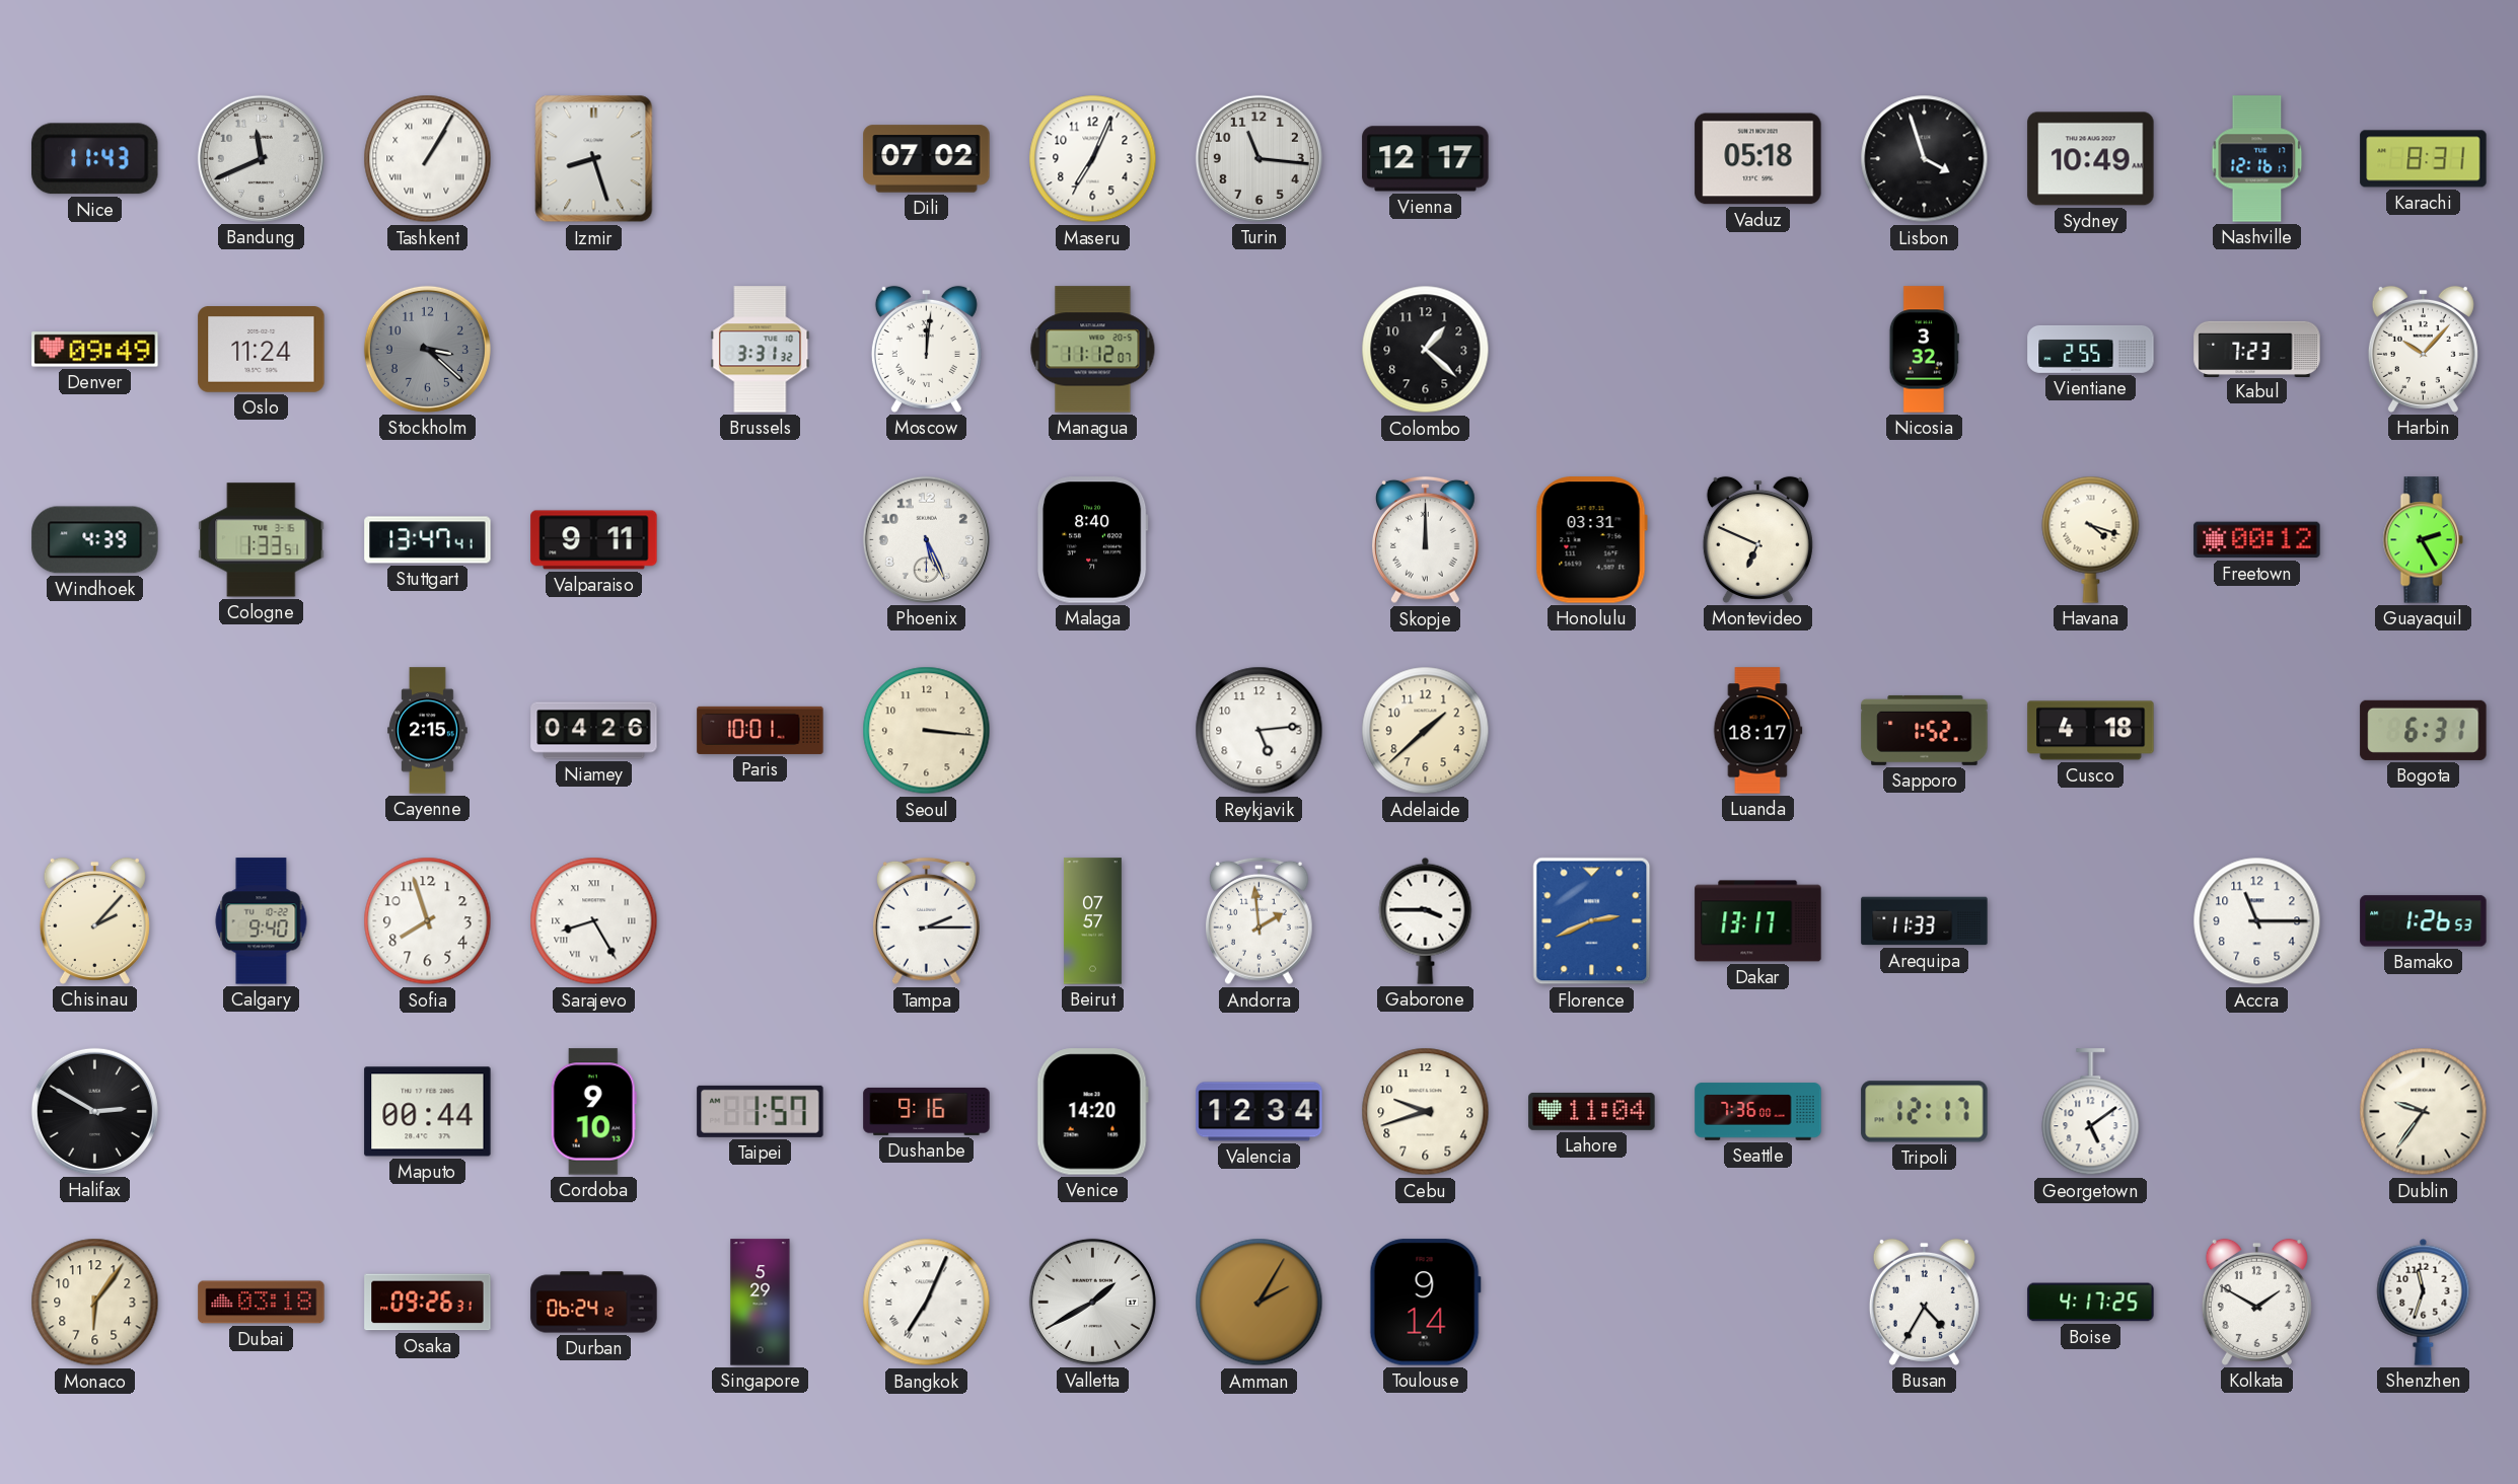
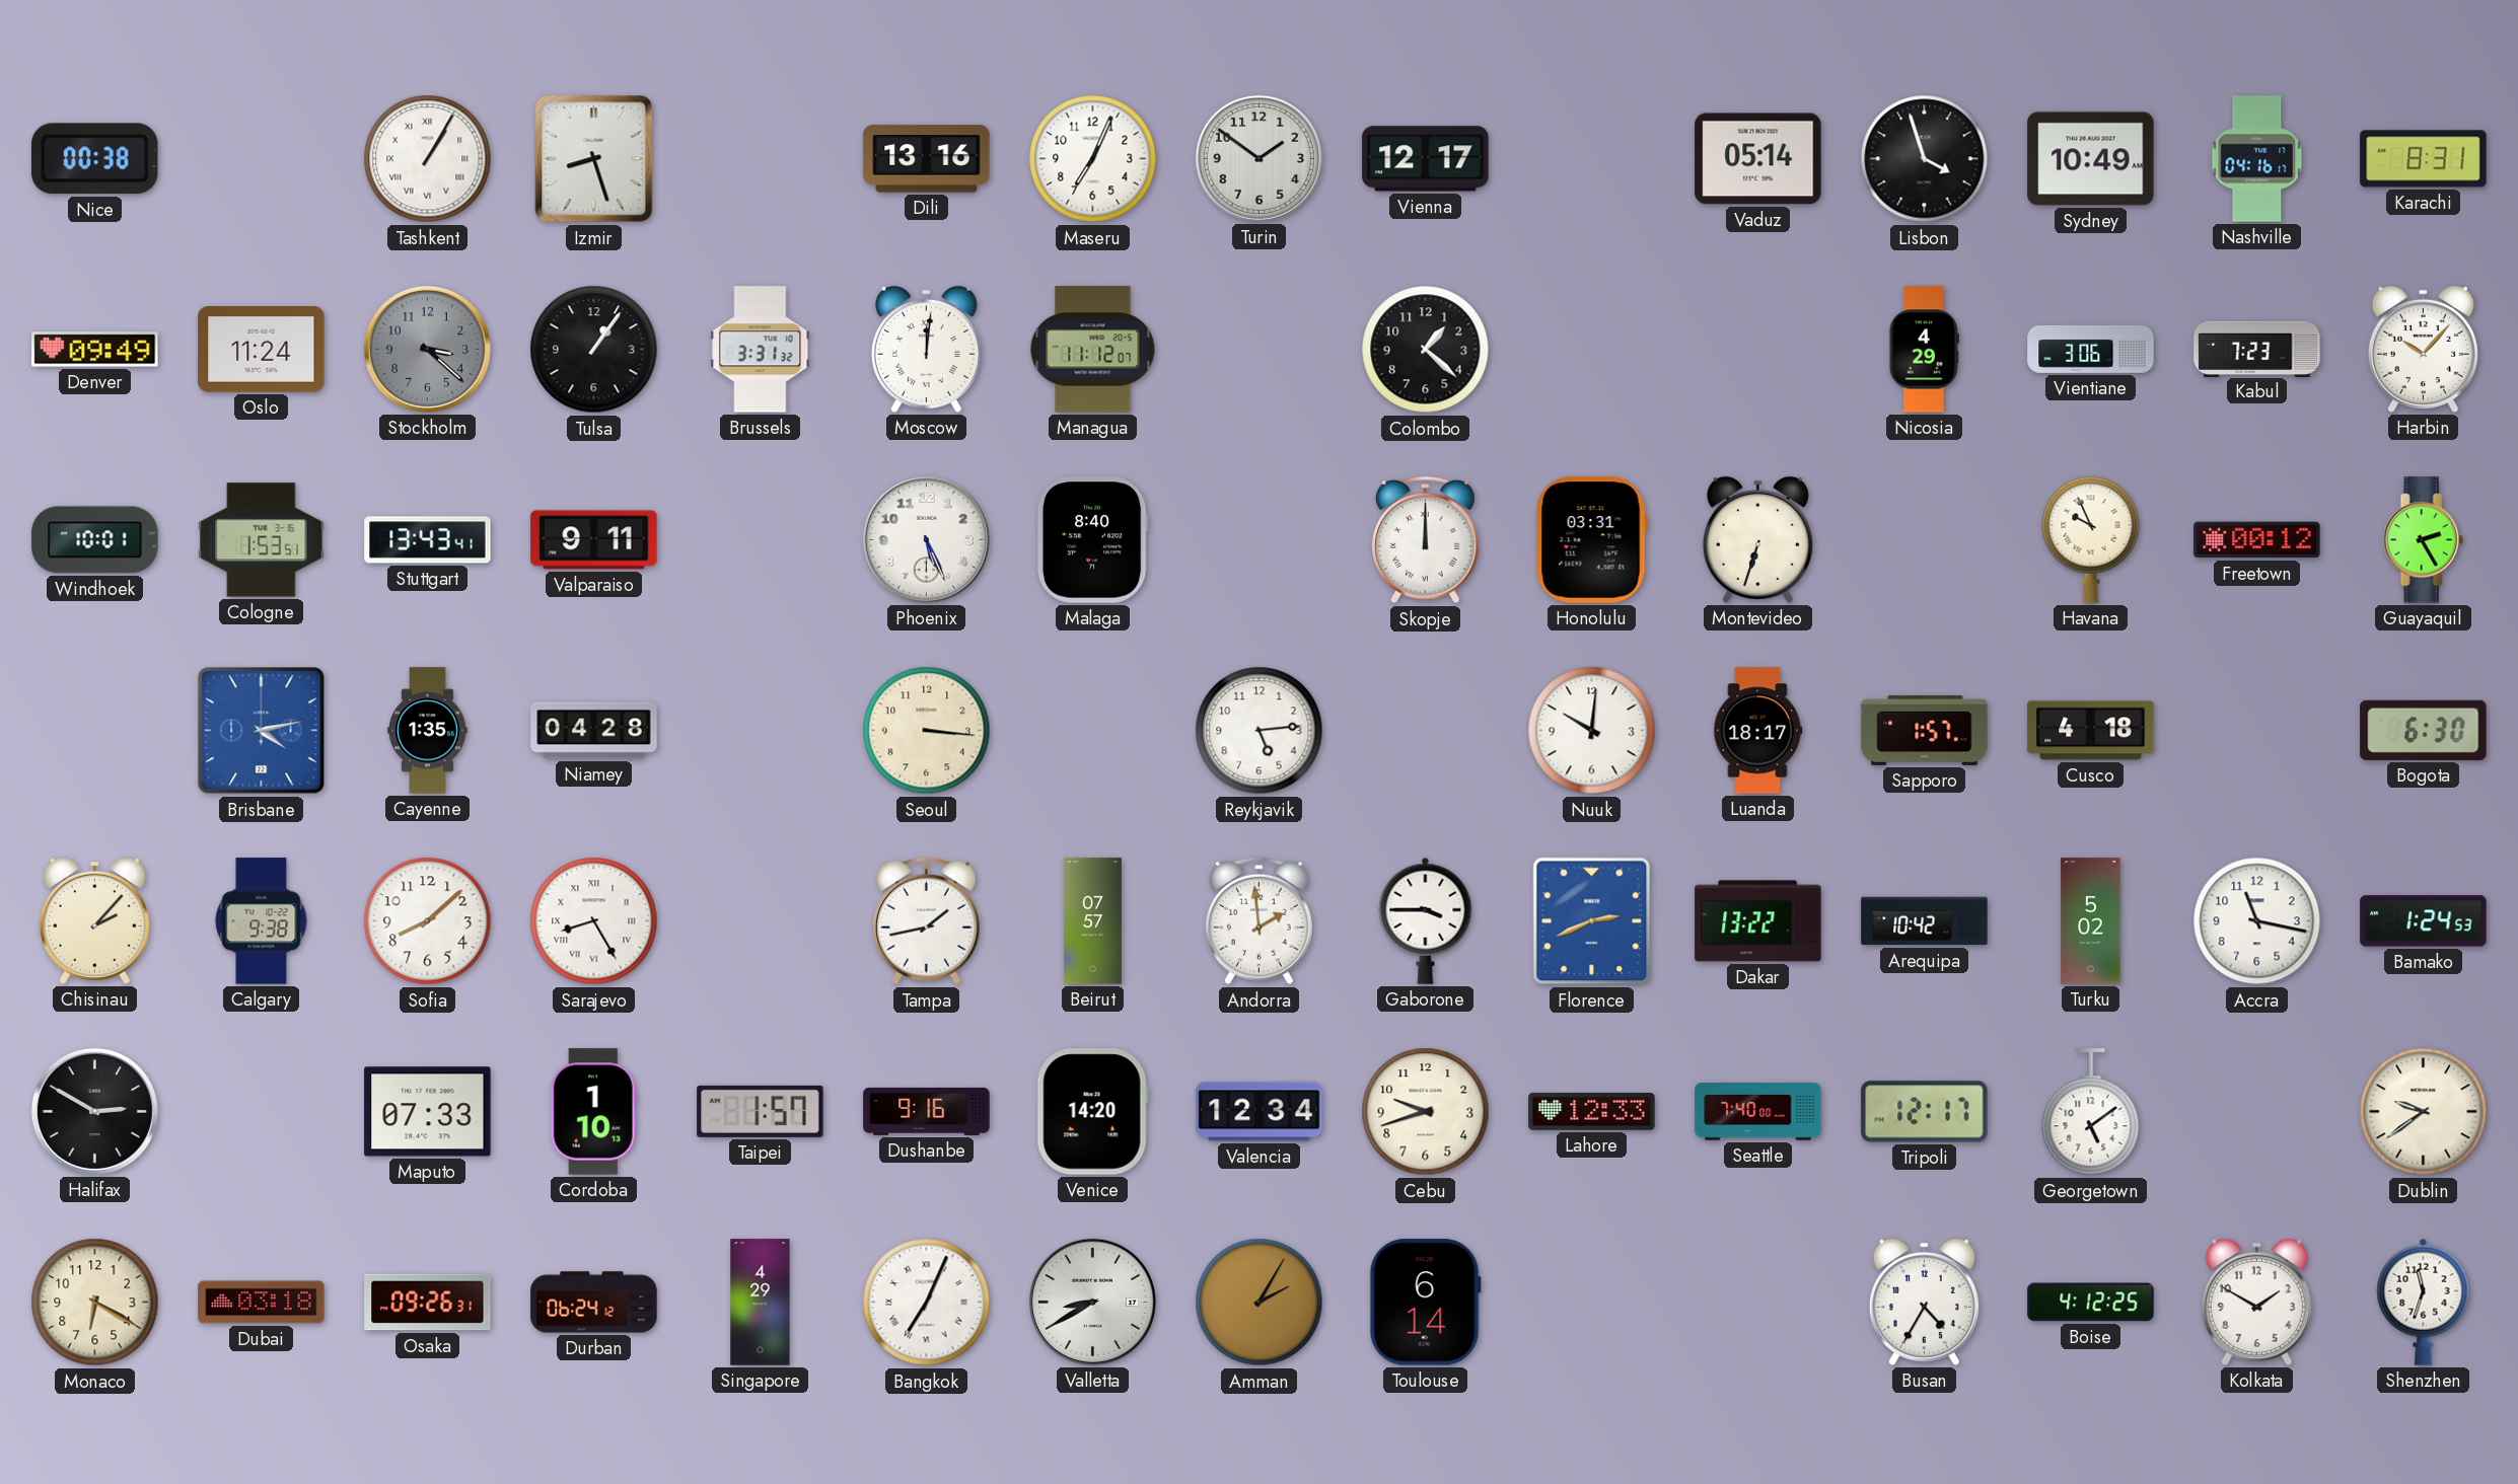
Nice: 11:43 -> 00:38
Bandung: 11:41 -> none
Dili: 07:02 -> 13:16
Turin: 11:16 -> 1:51
Vaduz: 05:18 -> 05:14
Nashville: 12:16 -> 04:16
Tulsa: none -> 1:06
Nicosia: 3:32 -> 4:29
Vientiane: 2:55 -> 3:06
Windhoek: 4:39 -> 10:01
Cologne: 1:33 -> 1:53
Stuttgart: 13:47 -> 13:43
Montevideo: 6:49 -> 6:33
Havana: 4:18 -> 9:56
Brisbane: none -> 4:13
Cayenne: 2:15 -> 1:35
Niamey: 04:26 -> 04:28
Paris: 10:01 -> none
Adelaide: 1:38 -> none
Nuuk: none -> 10:01
Sapporo: 1:52 -> 1:57
Bogota: 6:31 -> 6:30
Calgary: 9:40 -> 9:38
Sofia: 7:57 -> 8:08
Tampa: 2:15 -> 1:43
Dakar: 13:17 -> 13:22
Arequipa: 11:33 -> 10:42
Turku: none -> 5:02
Accra: 11:15 -> 11:17
Bamako: 1:26 -> 1:24
Maputo: 00:44 -> 07:33
Cordoba: 9:10 -> 1:10
Lahore: 11:04 -> 12:33
Seattle: 7:36 -> 7:40
Dublin: 9:36 -> 9:39
Monaco: 6:06 -> 6:20
Singapore: 5:29 -> 4:29
Valletta: 1:40 -> 8:40
Toulouse: 9:14 -> 6:14
Boise: 4:17 -> 4:12
